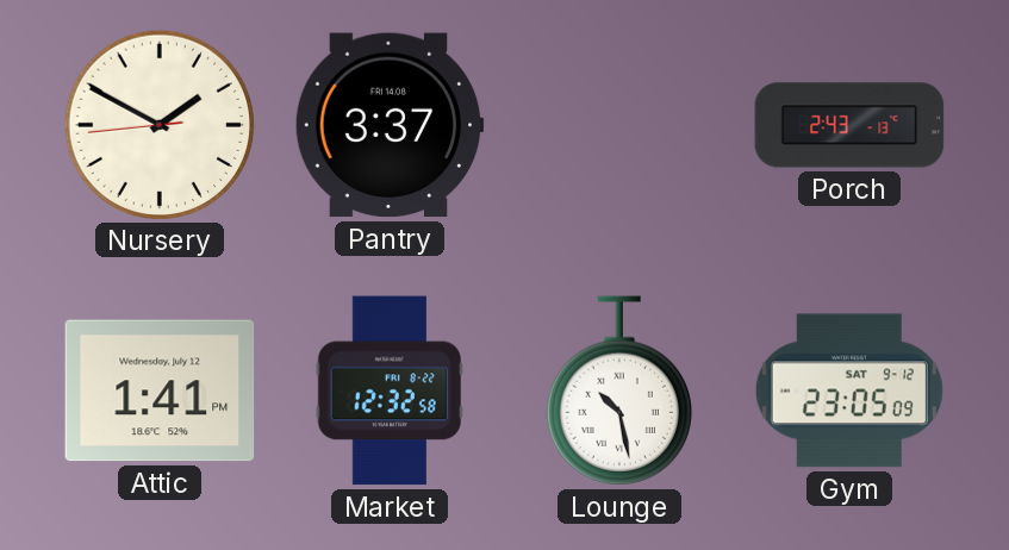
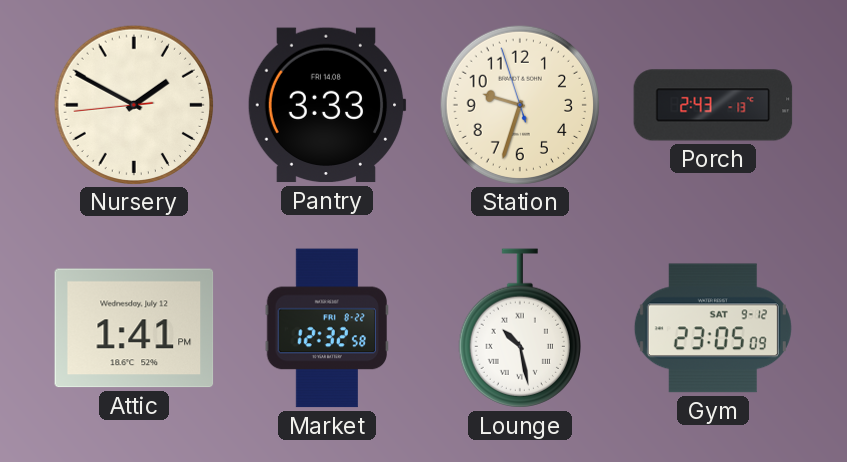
Pantry: 3:37 -> 3:33
Station: none -> 9:32
